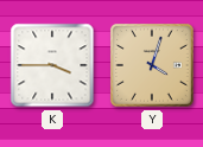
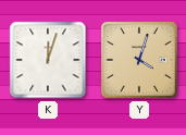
K: 3:45 -> 12:03
